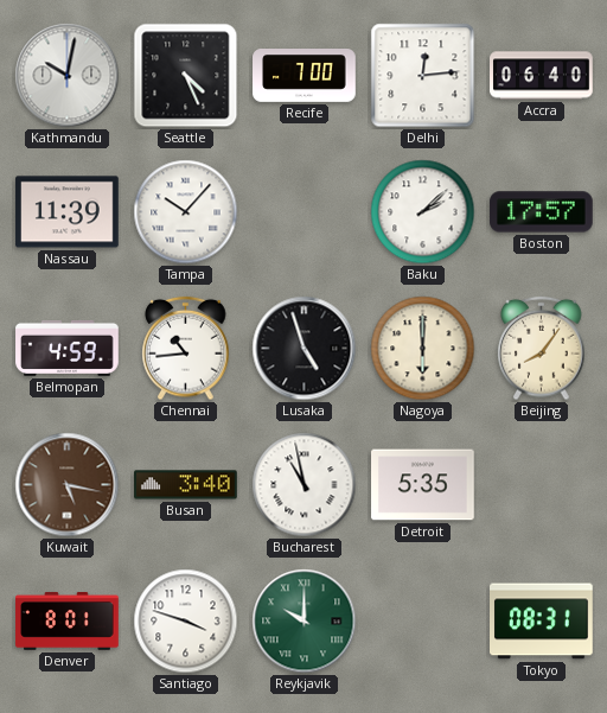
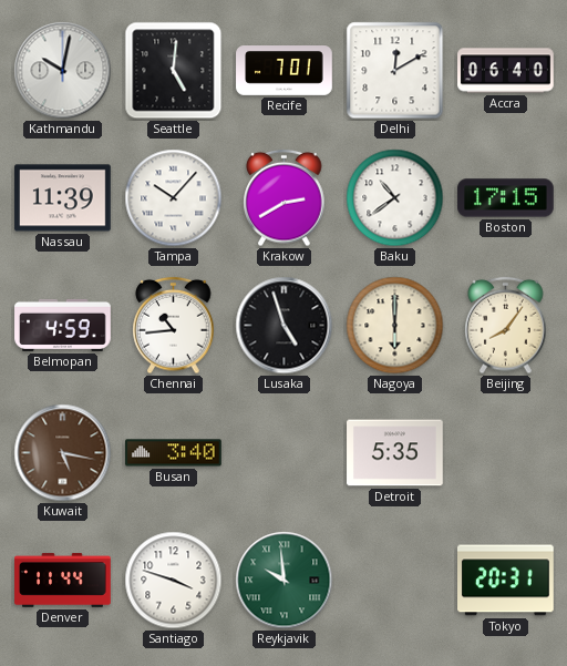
Seattle: 4:26 -> 5:01
Recife: 7:00 -> 7:01
Delhi: 12:14 -> 12:10
Krakow: none -> 2:40
Baku: 2:08 -> 10:39
Boston: 17:57 -> 17:15
Bucharest: 10:58 -> none
Denver: 8:01 -> 11:44
Reykjavik: 10:00 -> 9:59
Tokyo: 08:31 -> 20:31
